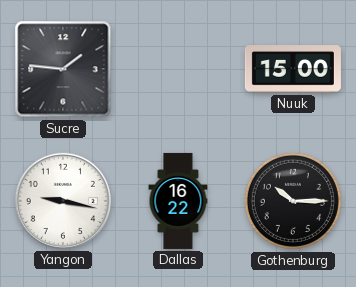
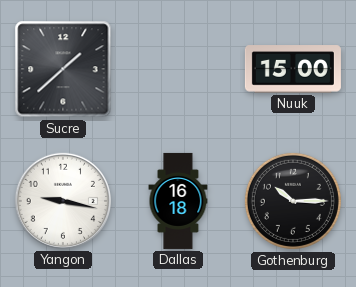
Sucre: 1:46 -> 1:38
Dallas: 16:22 -> 16:18
